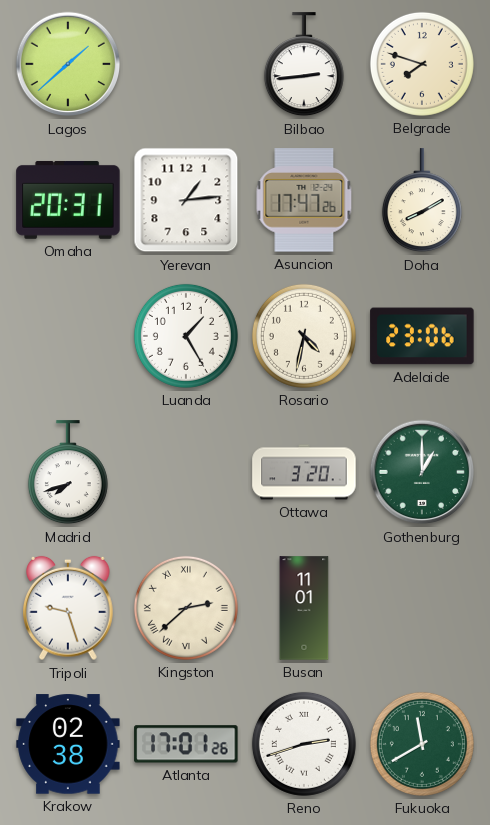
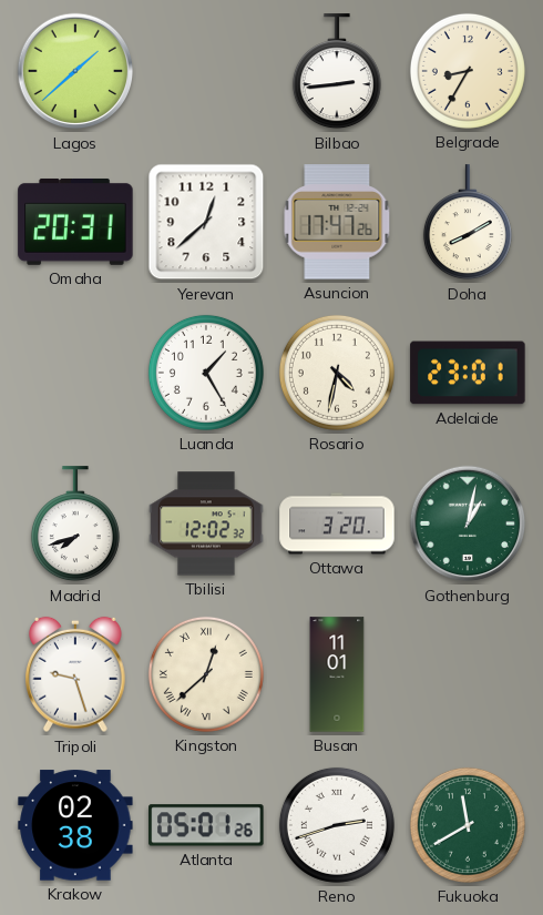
Belgrade: 7:48 -> 8:35
Yerevan: 1:14 -> 12:38
Adelaide: 23:06 -> 23:01
Tbilisi: none -> 12:02
Gothenburg: 1:00 -> 1:02
Kingston: 2:38 -> 12:38
Atlanta: 17:01 -> 05:01
